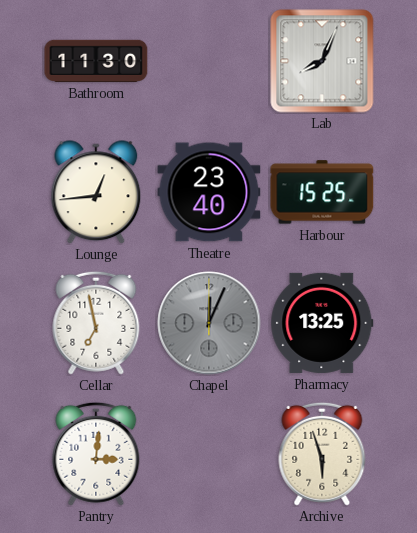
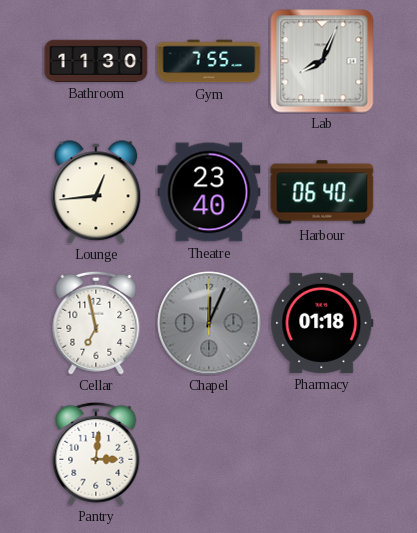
Gym: none -> 7:55
Harbour: 15:25 -> 06:40
Pharmacy: 13:25 -> 01:18
Archive: 5:57 -> none
